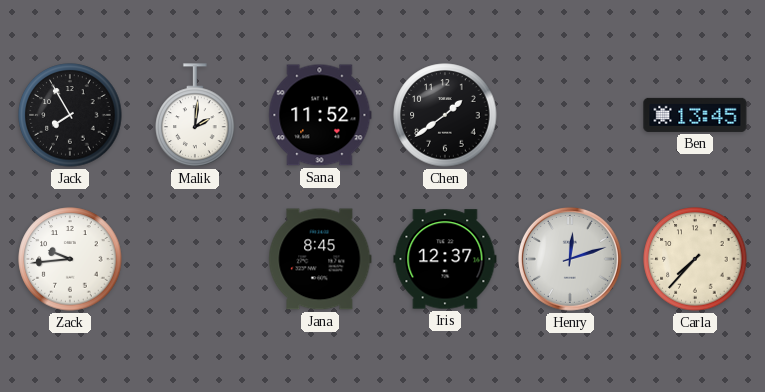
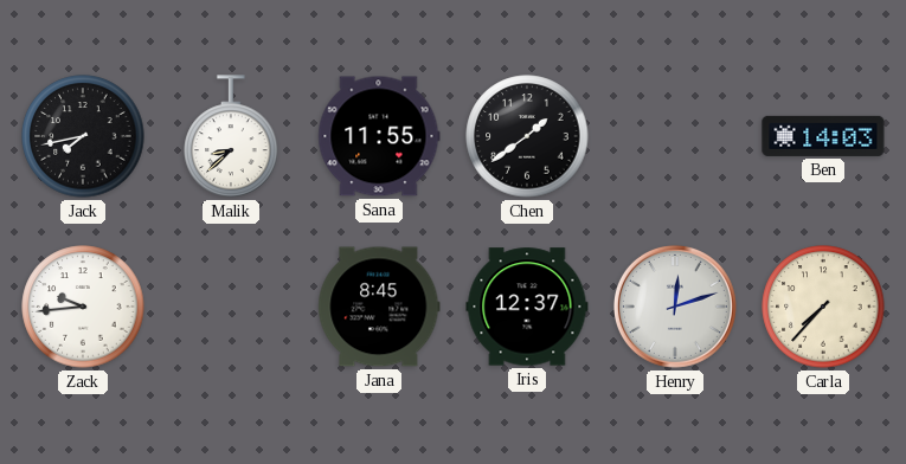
Jack: 7:55 -> 7:43
Malik: 2:01 -> 8:38
Sana: 11:52 -> 11:55
Ben: 13:45 -> 14:03
